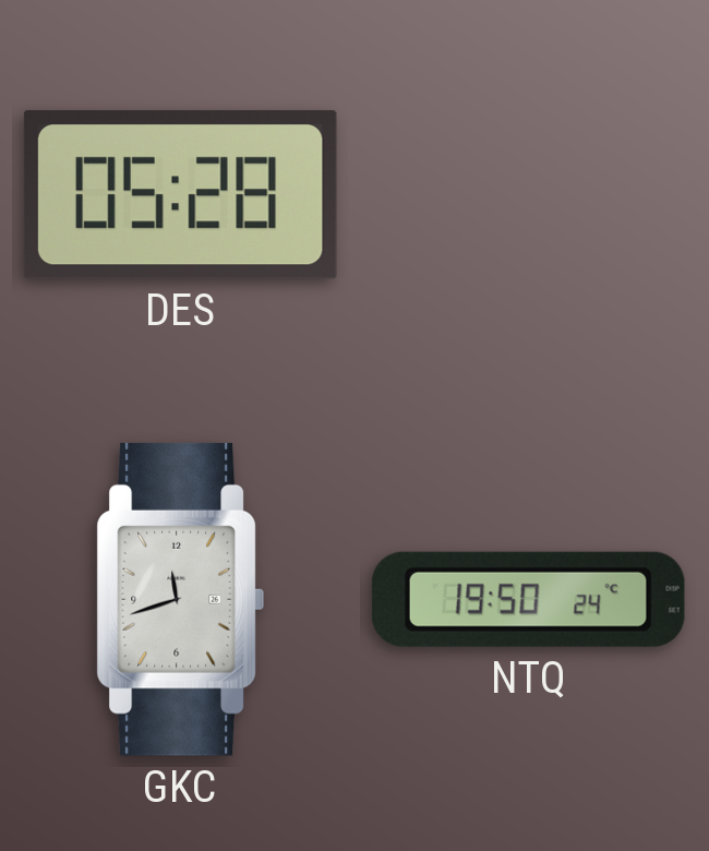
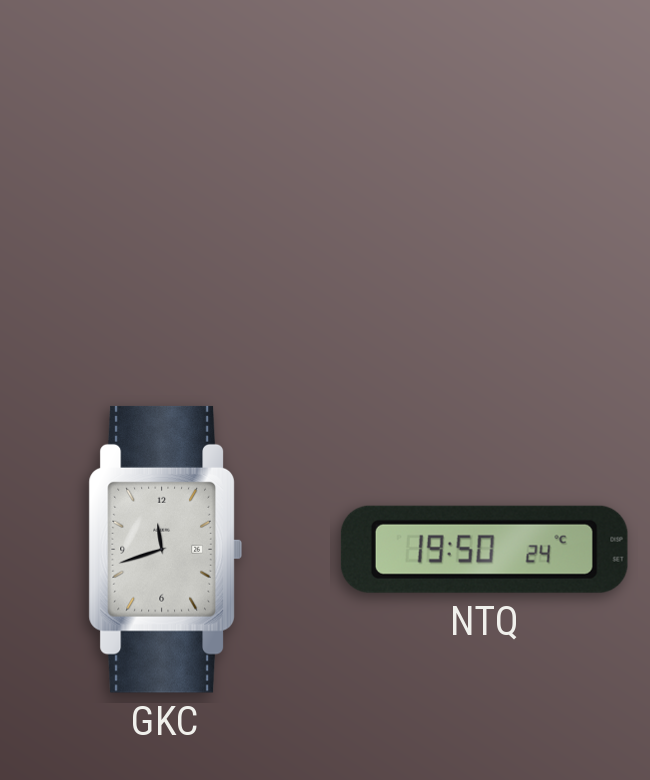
DES: 05:28 -> none
